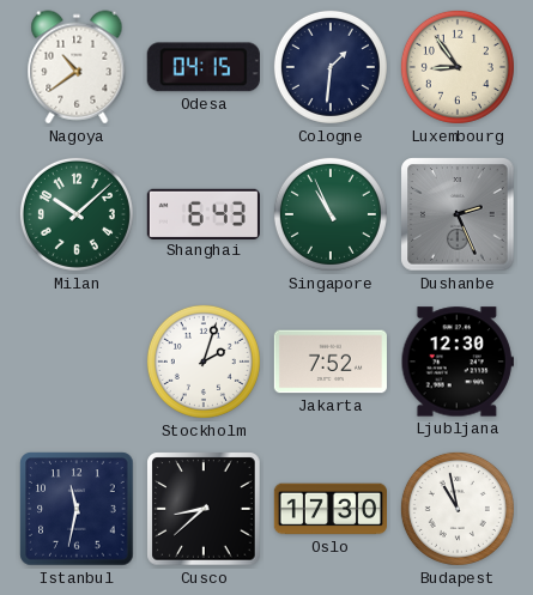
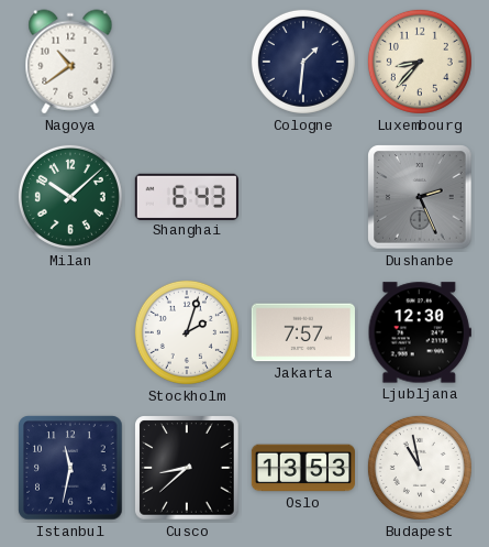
Odesa: 04:15 -> none
Luxembourg: 8:54 -> 8:37
Singapore: 10:56 -> none
Jakarta: 7:52 -> 7:57
Oslo: 17:30 -> 13:53
